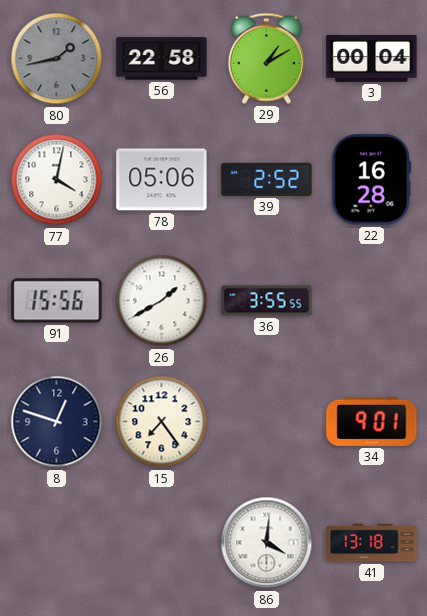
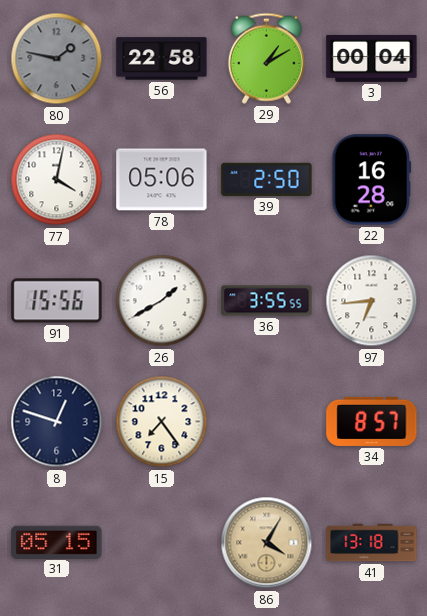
80: 1:43 -> 1:47
39: 2:52 -> 2:50
97: none -> 6:44
34: 9:01 -> 8:57
31: none -> 05:15
86: 4:01 -> 4:05
86 dial: white -> champagne
